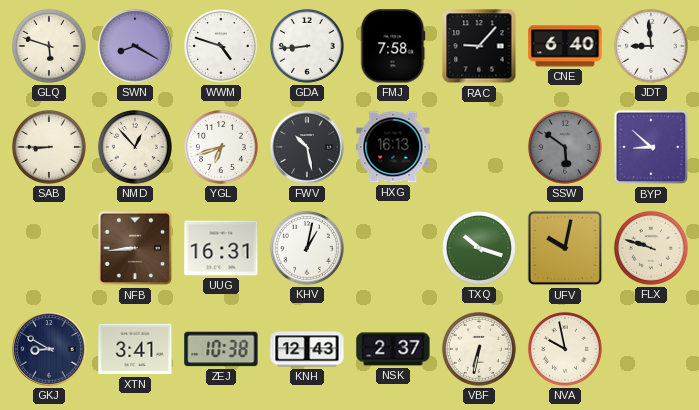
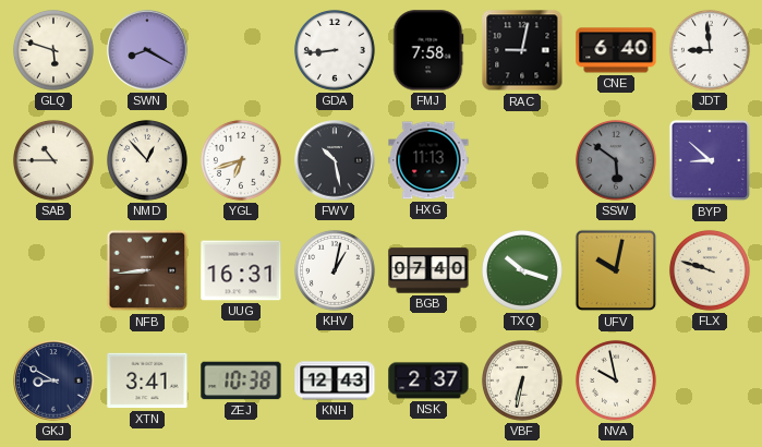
WWM: 4:48 -> none
RAC: 9:07 -> 9:02
SAB: 8:45 -> 10:45
HXG: 16:13 -> 11:13
BGB: none -> 07:40
